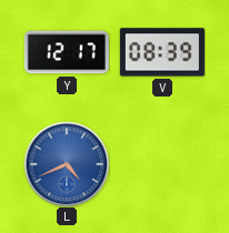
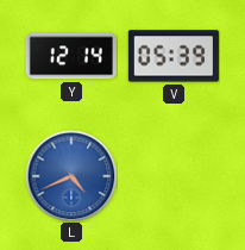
Y: 12:17 -> 12:14
V: 08:39 -> 05:39
